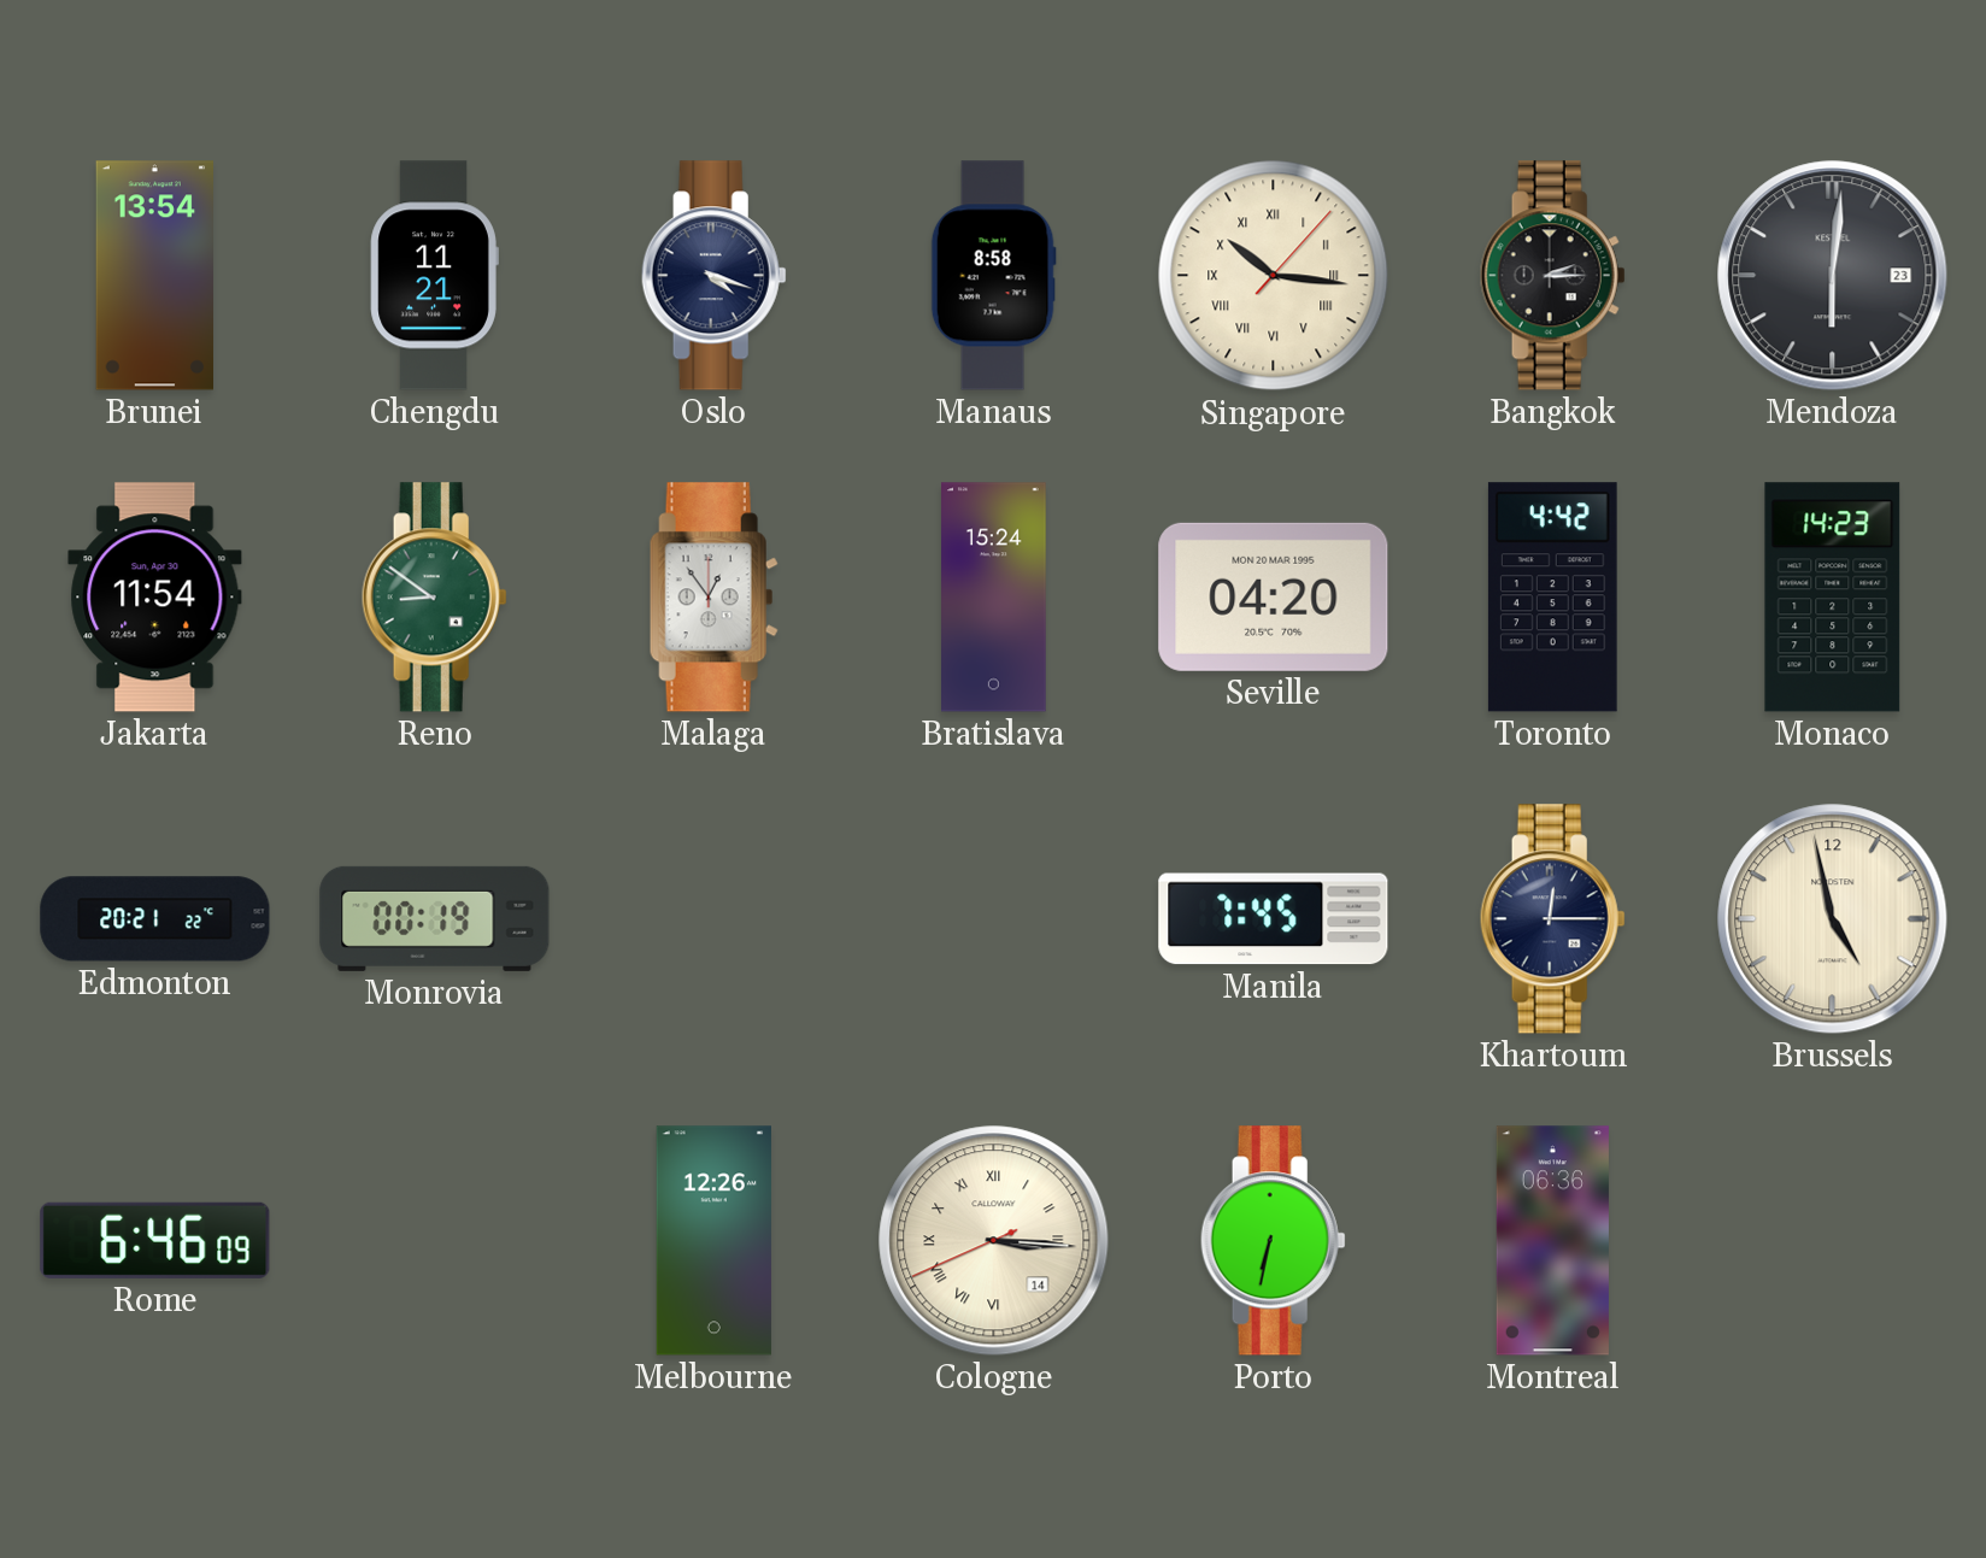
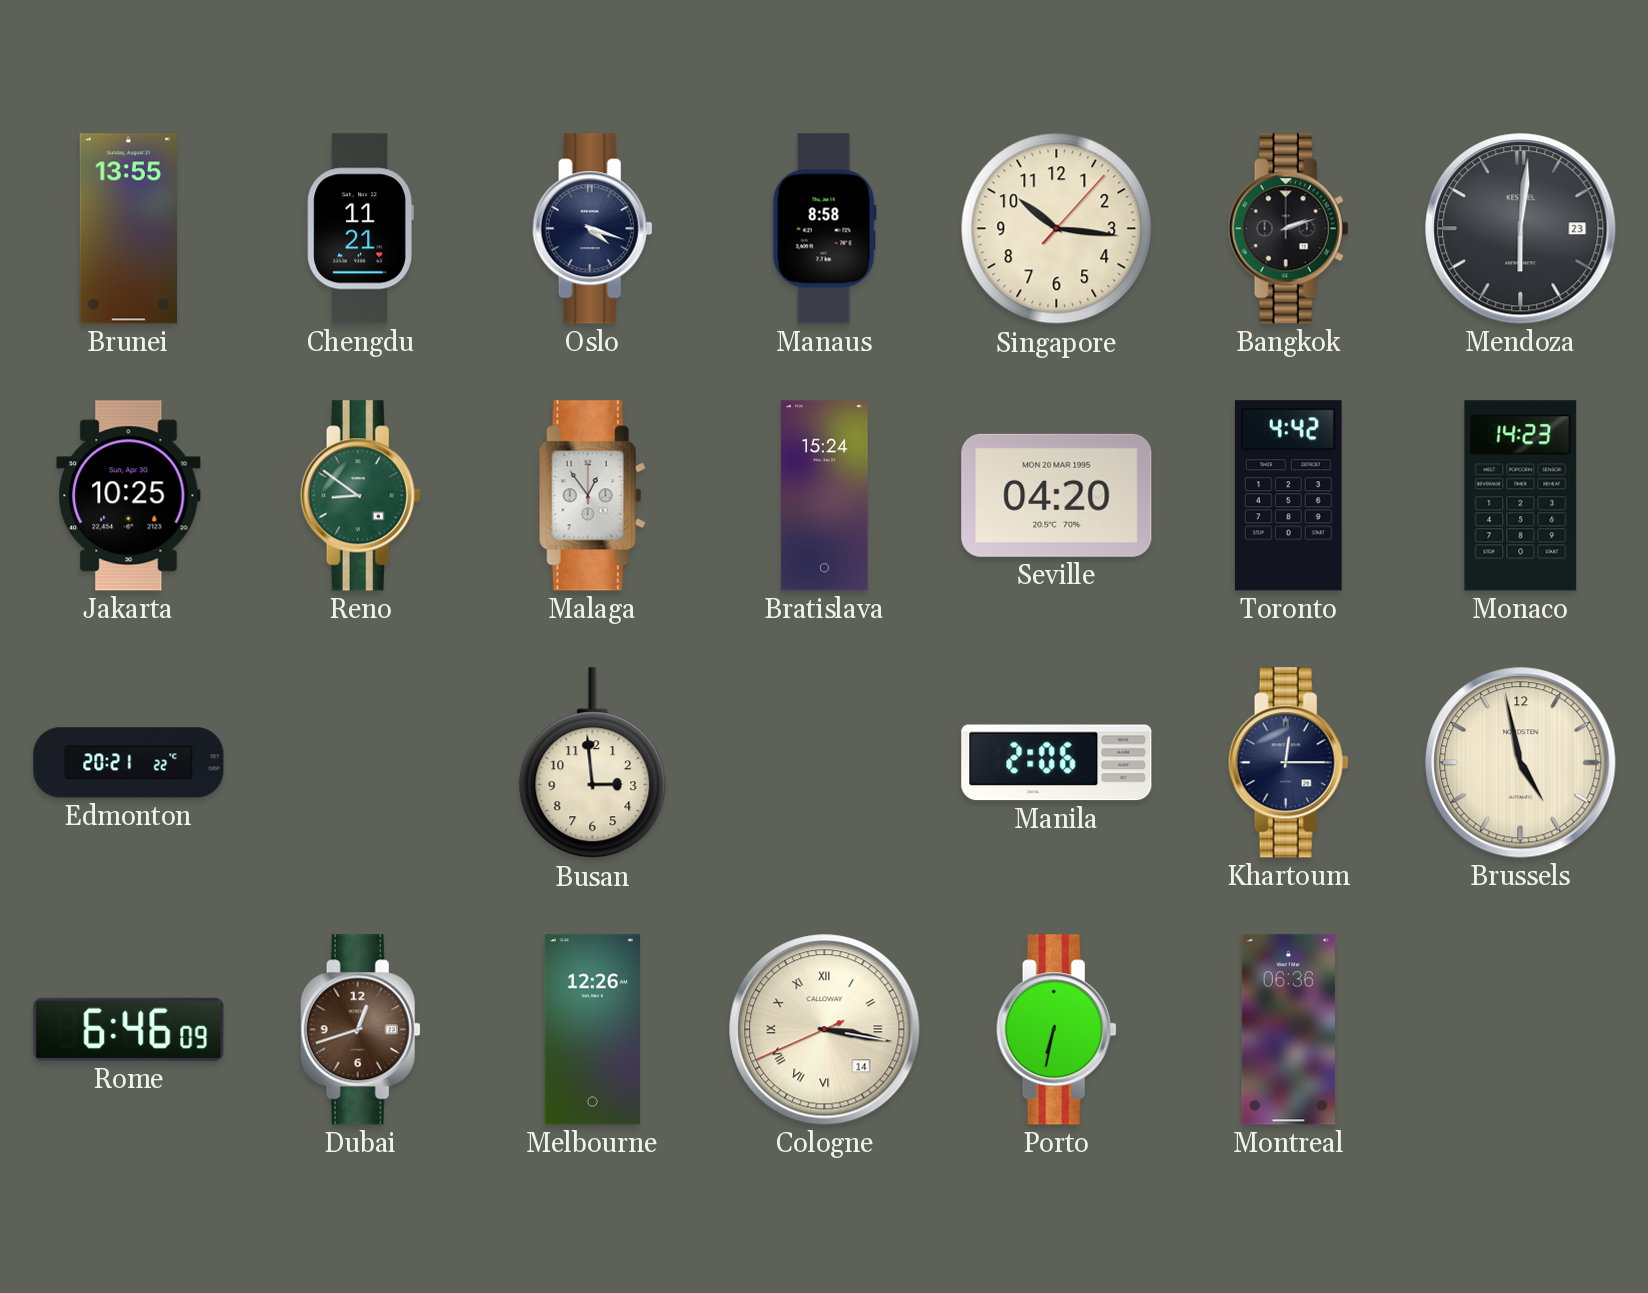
Brunei: 13:54 -> 13:55
Singapore numerals: Roman -> Arabic
Bangkok: 2:15 -> 2:12
Jakarta: 11:54 -> 10:25
Monrovia: 00:19 -> none
Busan: none -> 2:59
Manila: 7:45 -> 2:06
Dubai: none -> 12:42
Cologne: 3:15 -> 3:16
